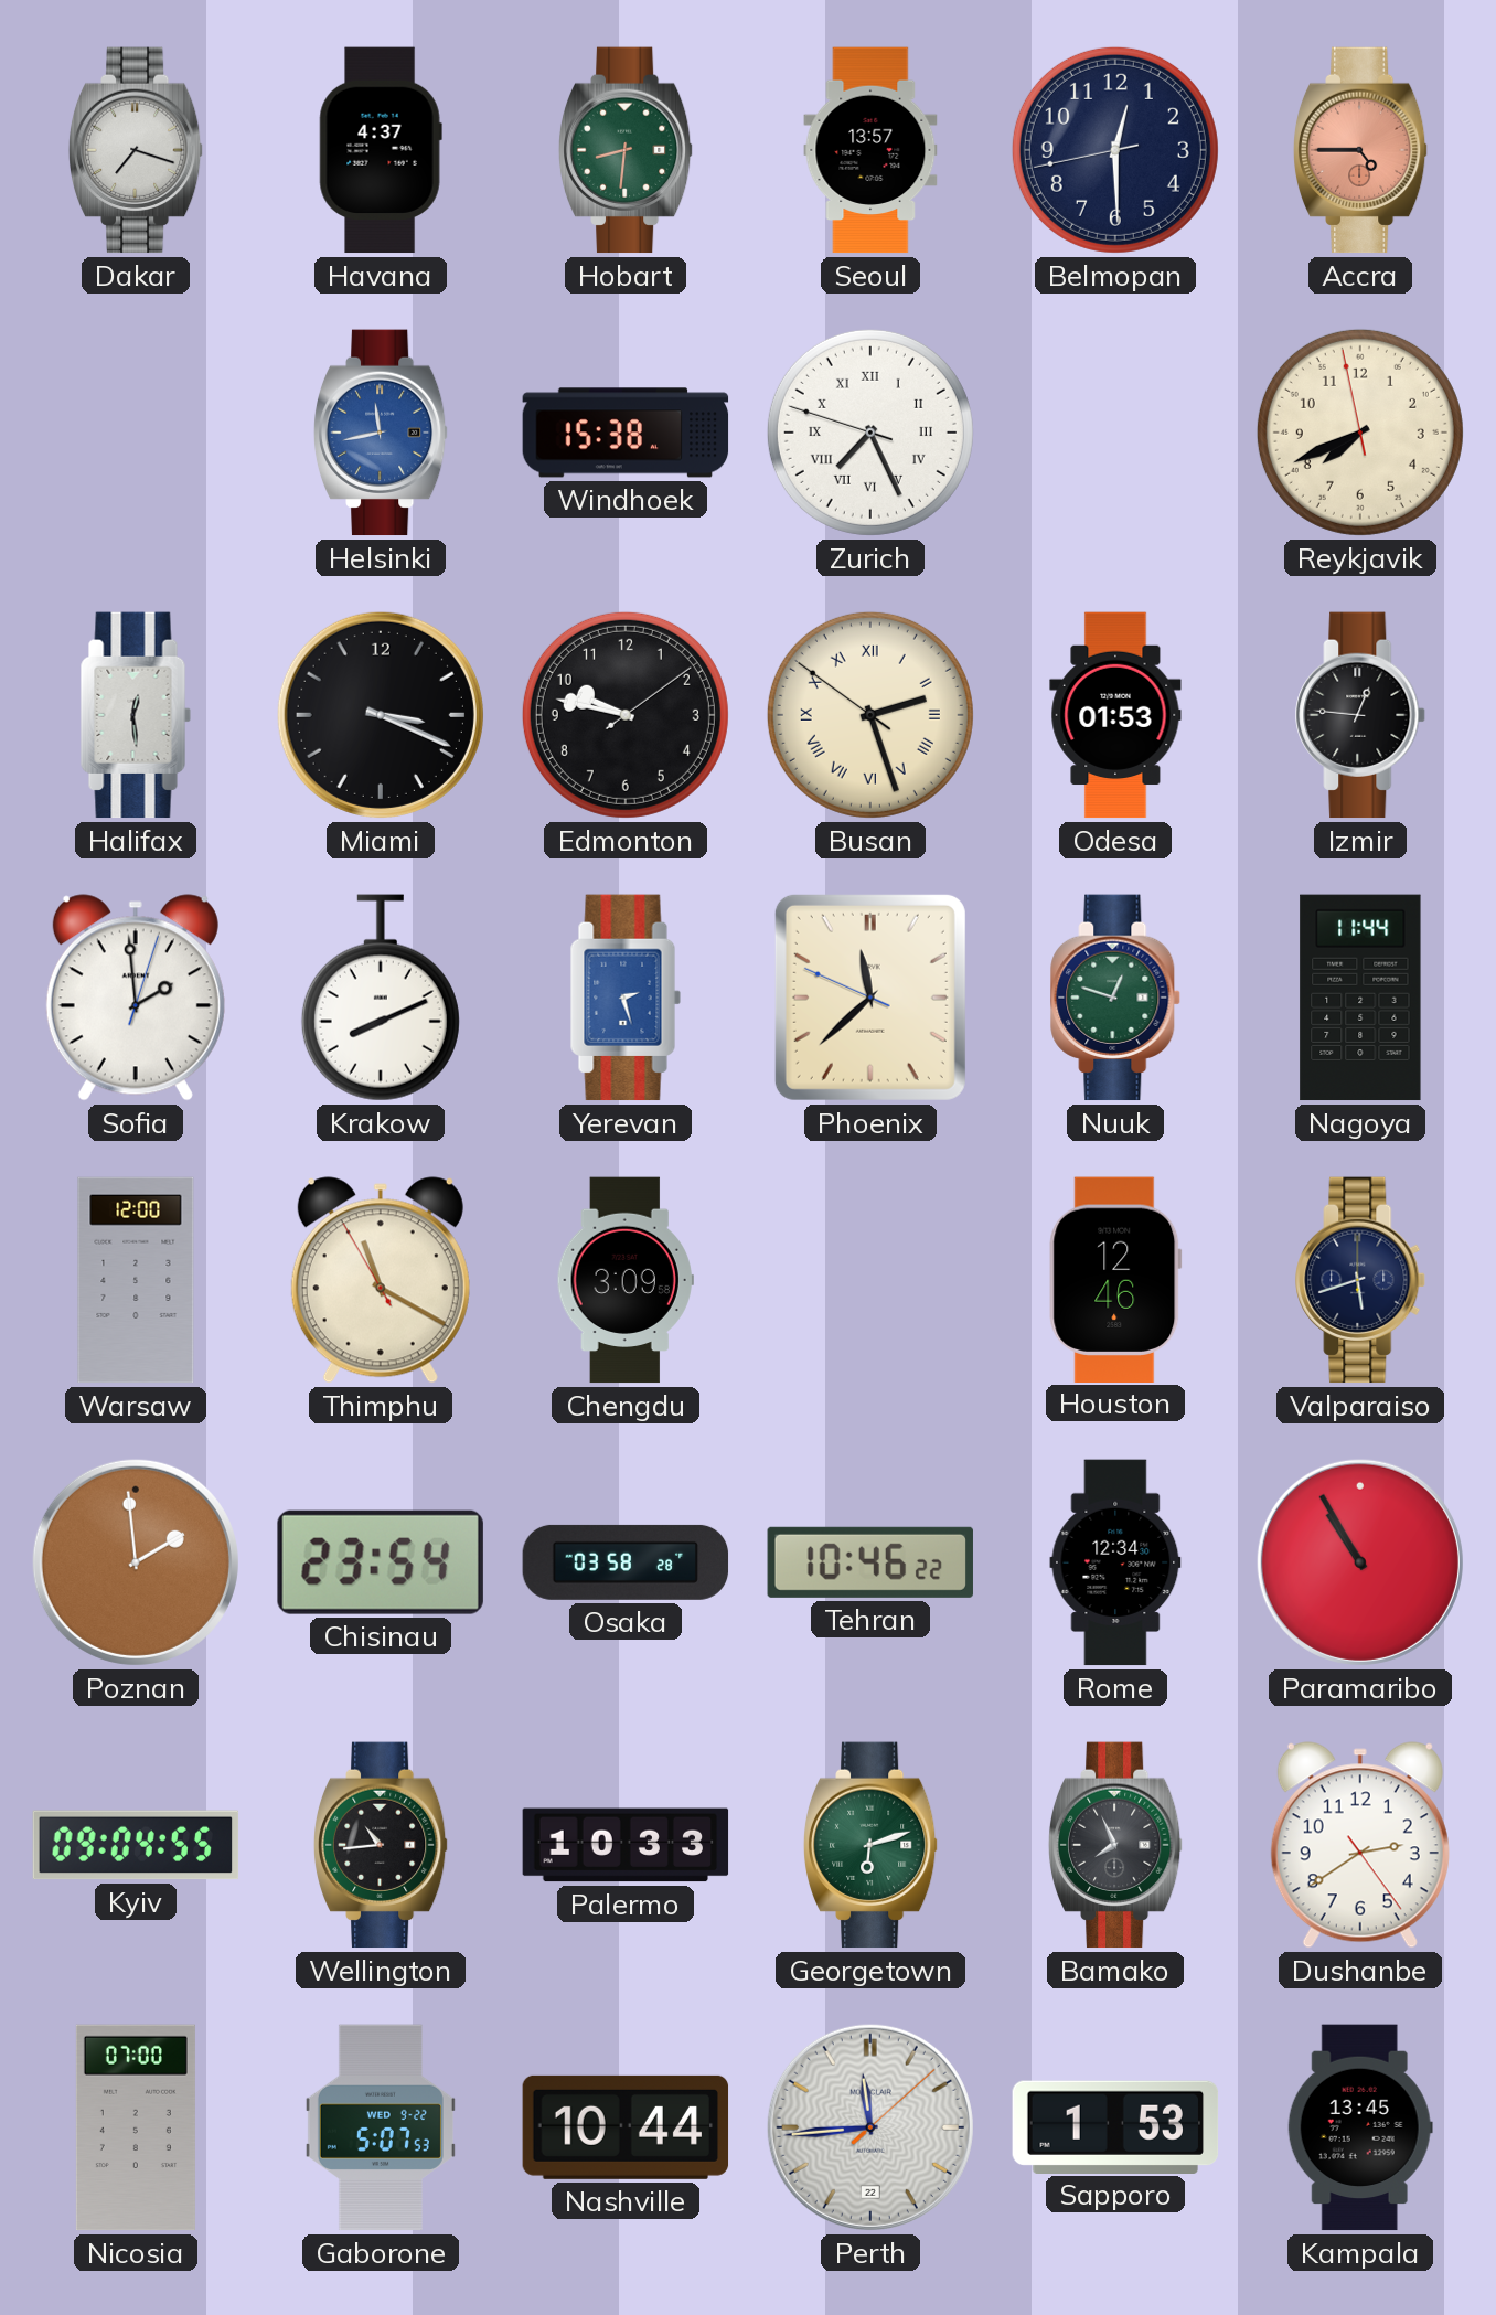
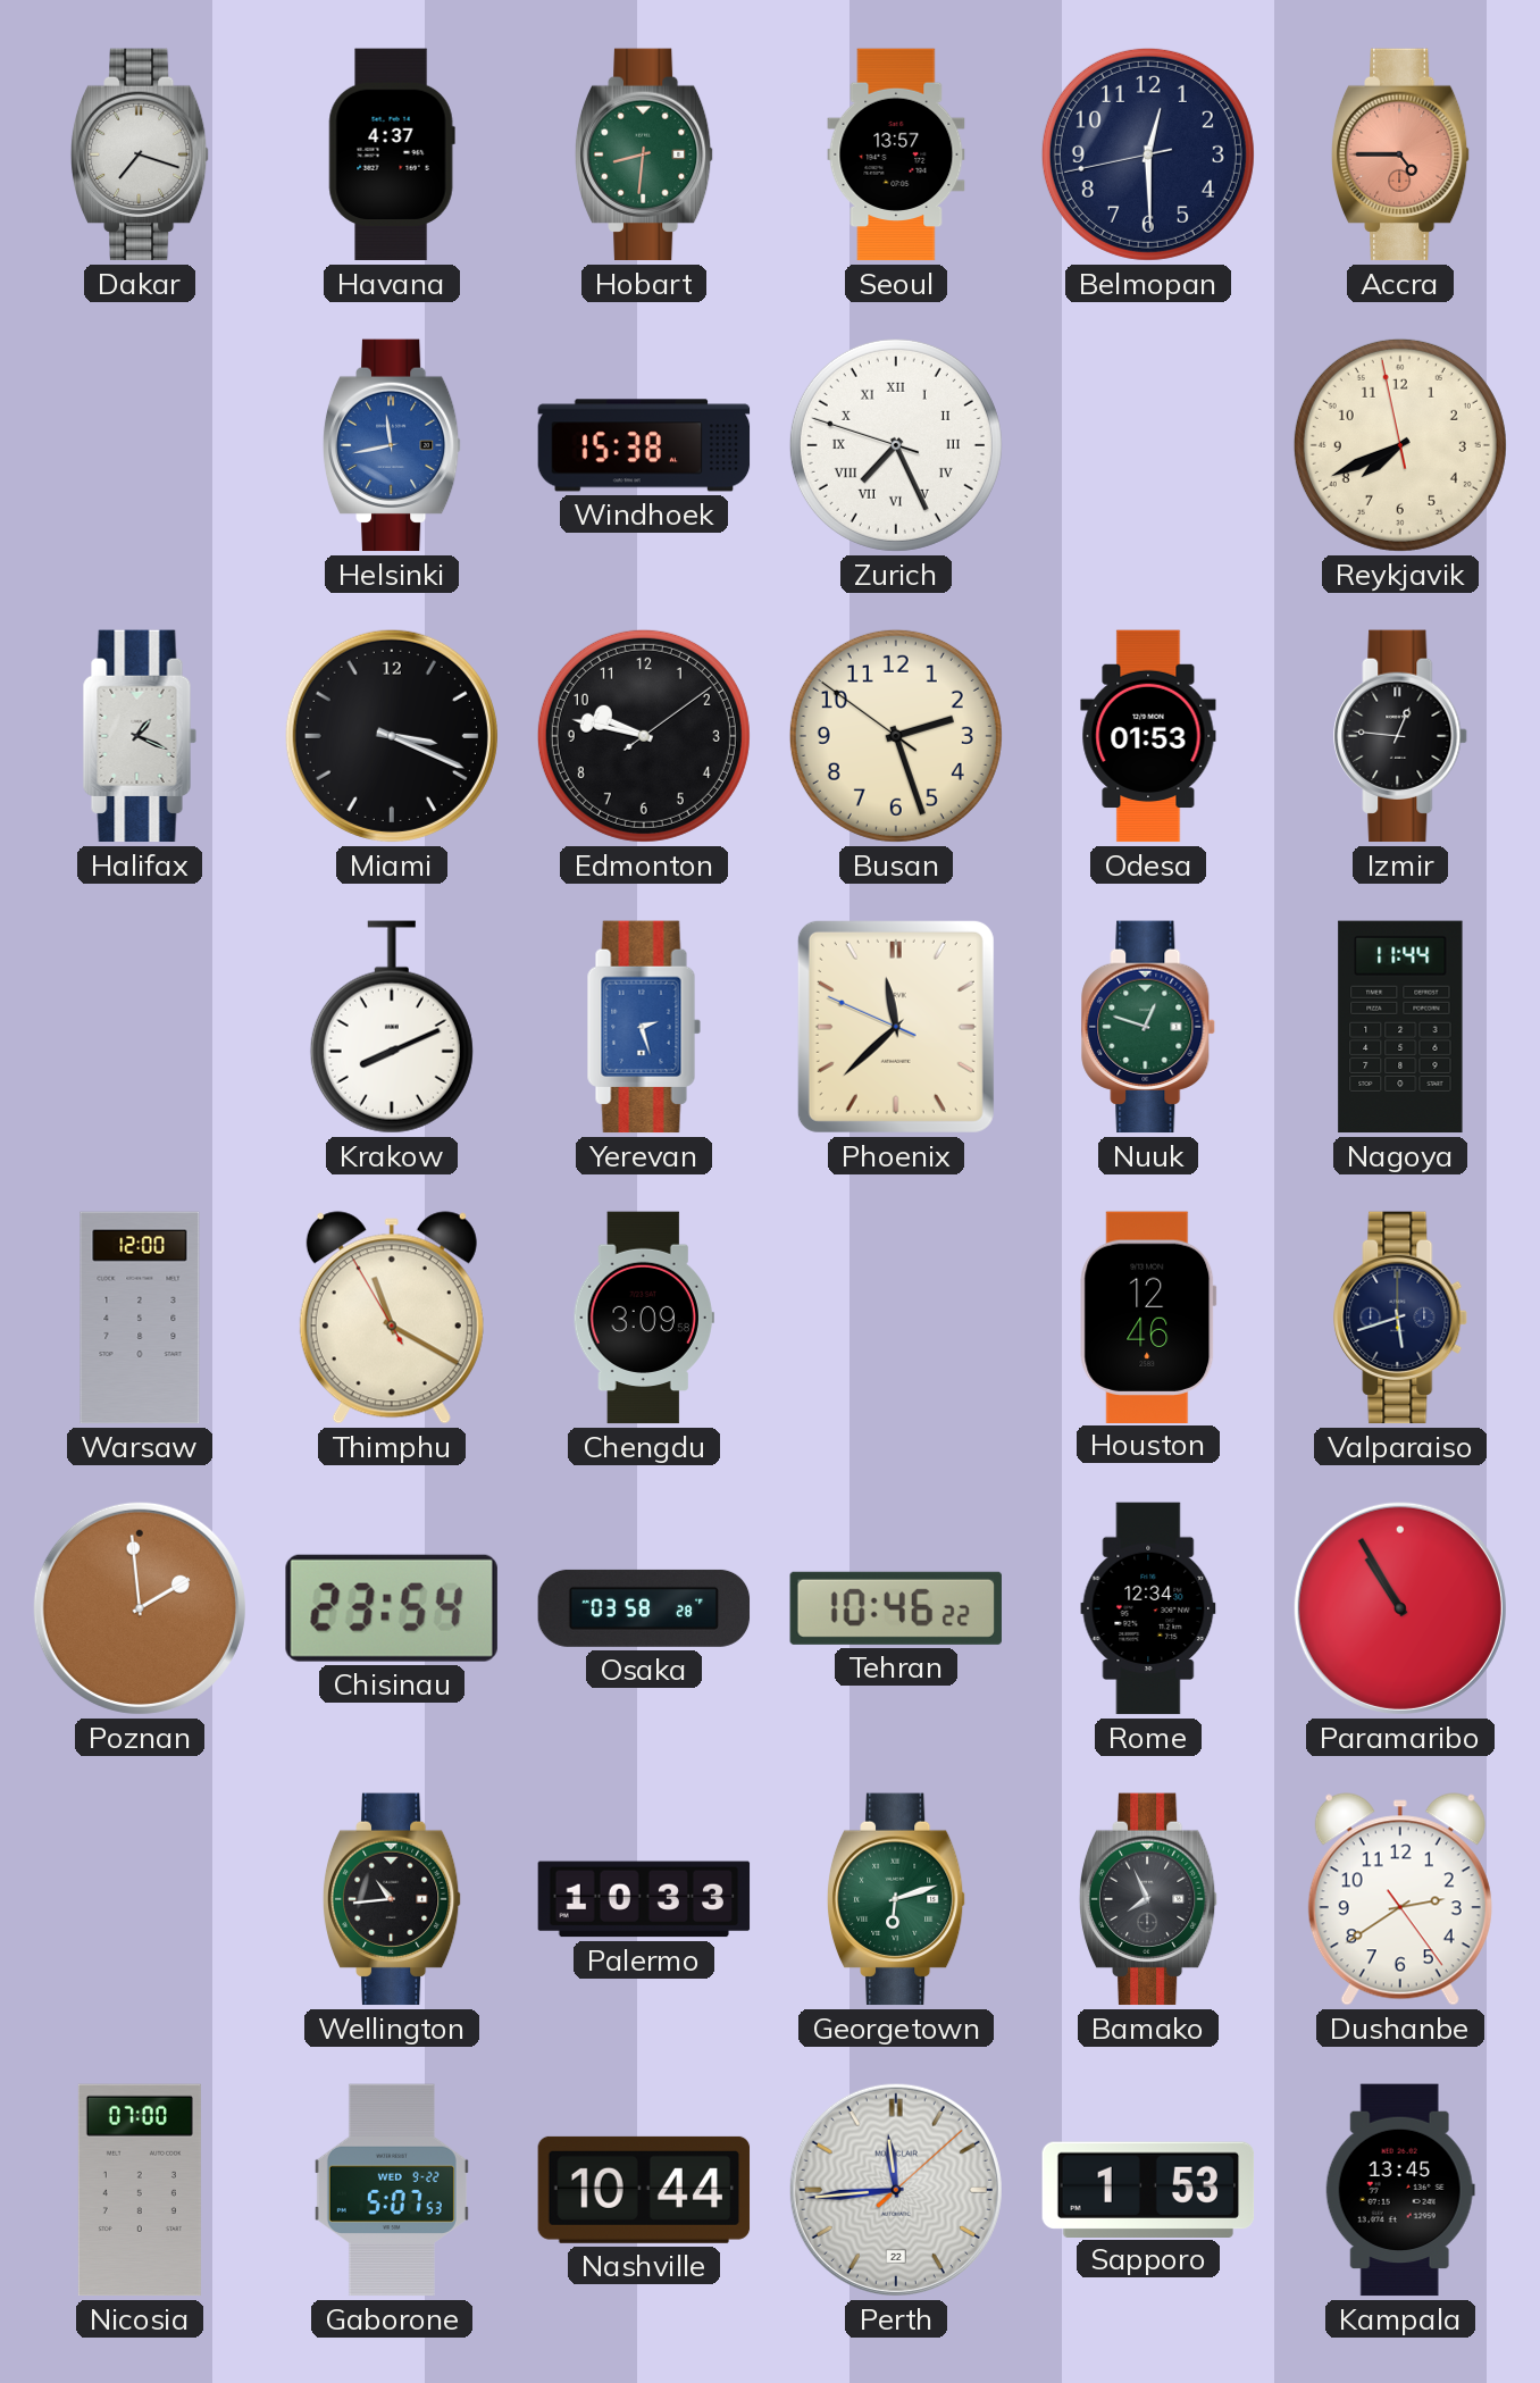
Halifax: 12:29 -> 1:19
Busan numerals: Roman -> Arabic
Sofia: 1:59 -> none
Kyiv: 09:04 -> none
